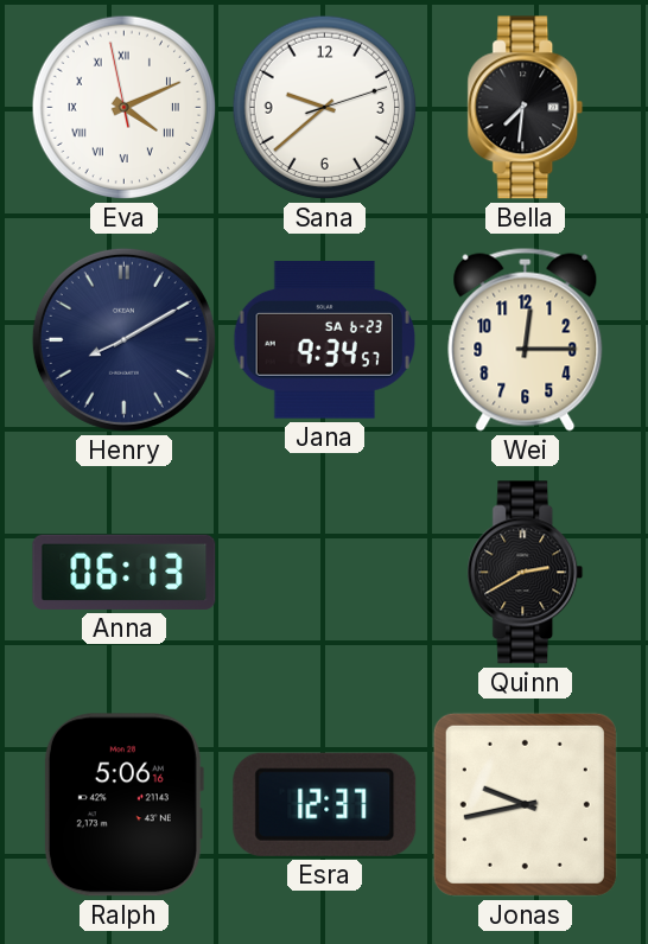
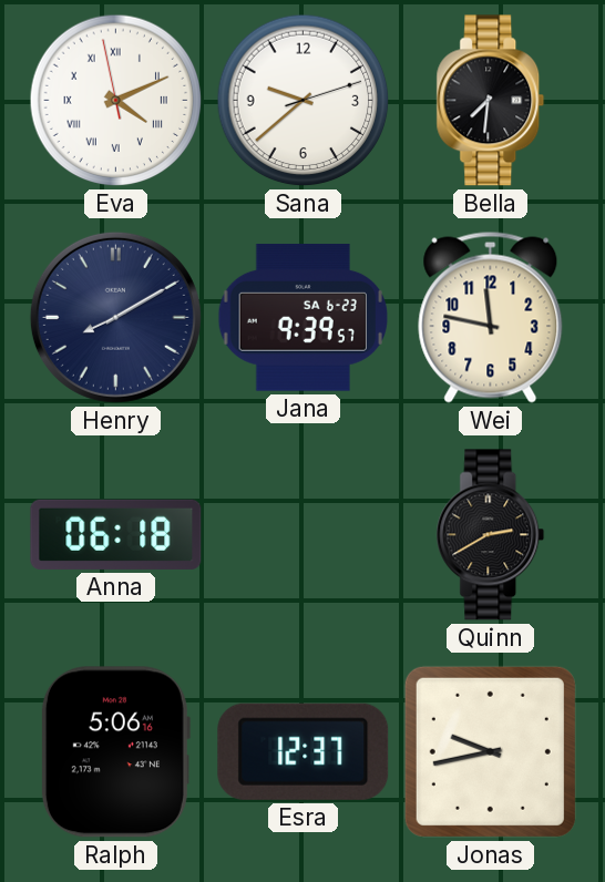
Jana: 9:34 -> 9:39
Wei: 12:15 -> 11:47
Anna: 06:13 -> 06:18
